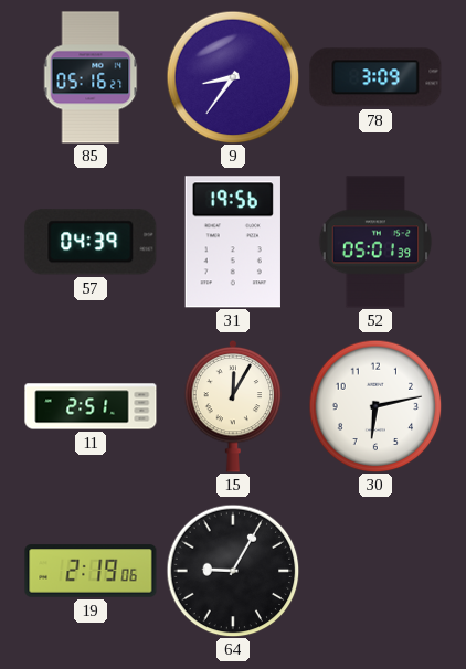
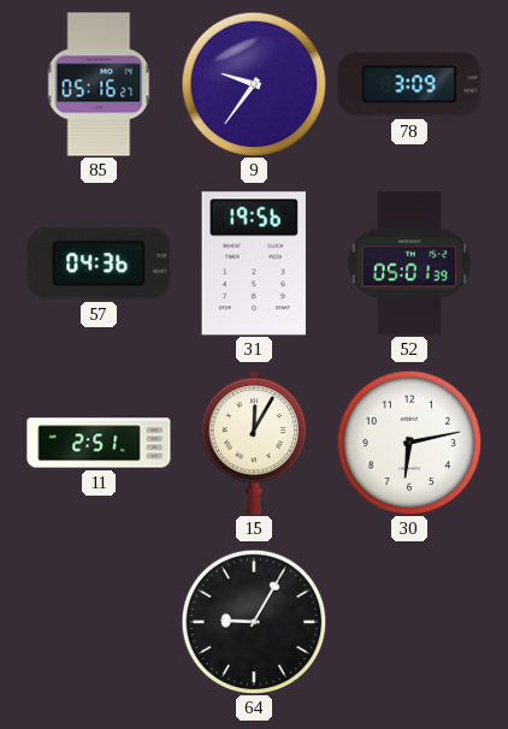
9: 8:36 -> 9:36
57: 04:39 -> 04:36
19: 2:19 -> none
